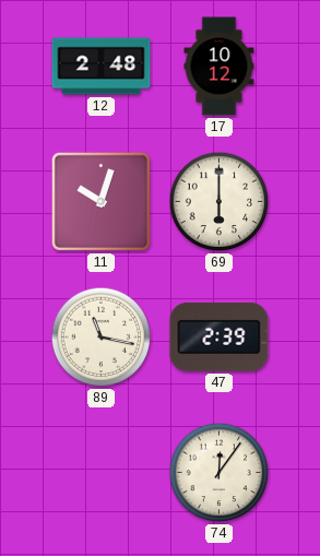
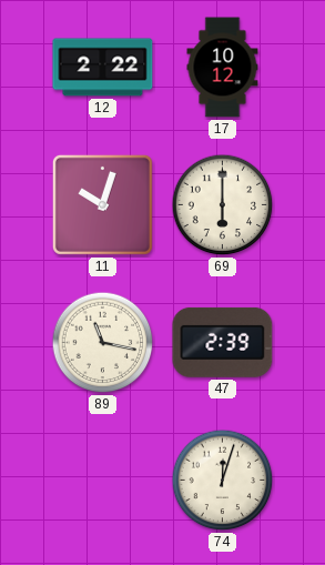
12: 2:48 -> 2:22
74: 12:06 -> 12:03
